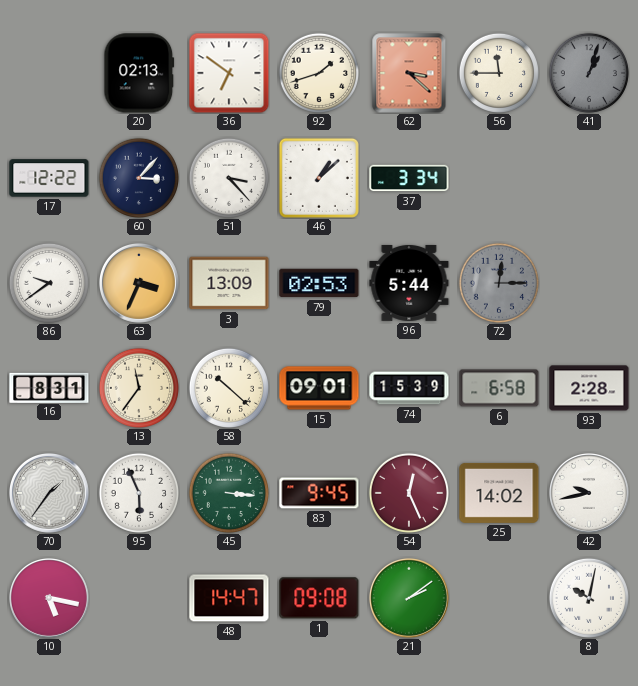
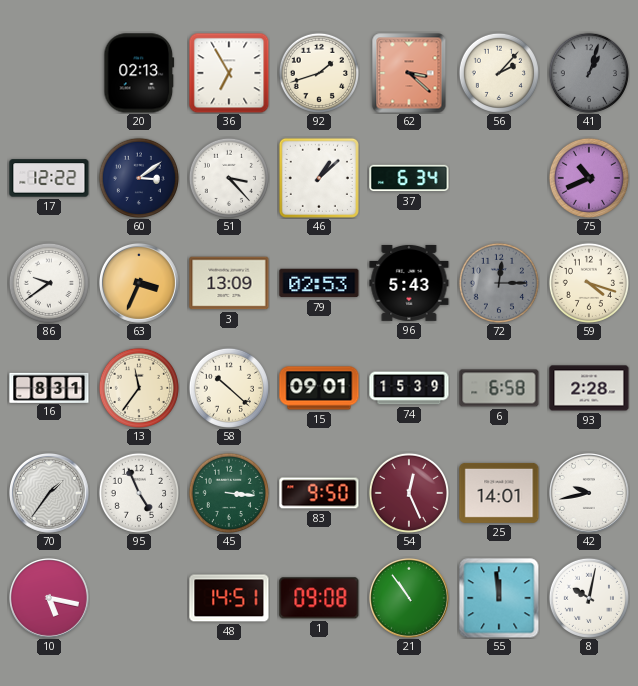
36: 6:51 -> 6:55
56: 11:45 -> 2:07
60: 3:07 -> 3:09
37: 3:34 -> 6:34
75: none -> 10:41
96: 5:44 -> 5:43
59: none -> 4:18
95: 5:56 -> 4:56
83: 9:45 -> 9:50
25: 14:02 -> 14:01
48: 14:47 -> 14:51
21: 2:09 -> 10:54
55: none -> 11:59
